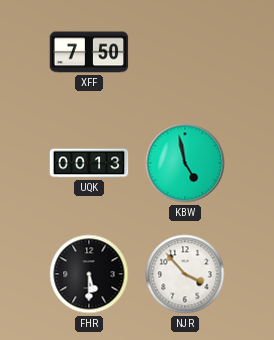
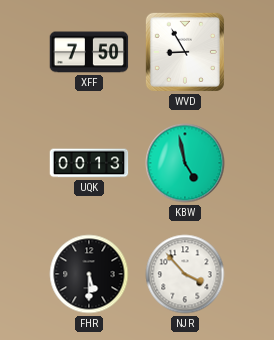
WVD: none -> 8:55
